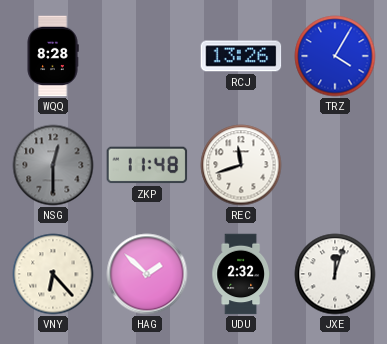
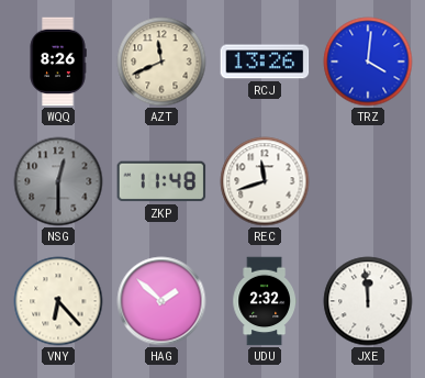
WQQ: 8:28 -> 8:26
AZT: none -> 11:41
TRZ: 4:05 -> 4:01
JXE: 12:03 -> 11:59
